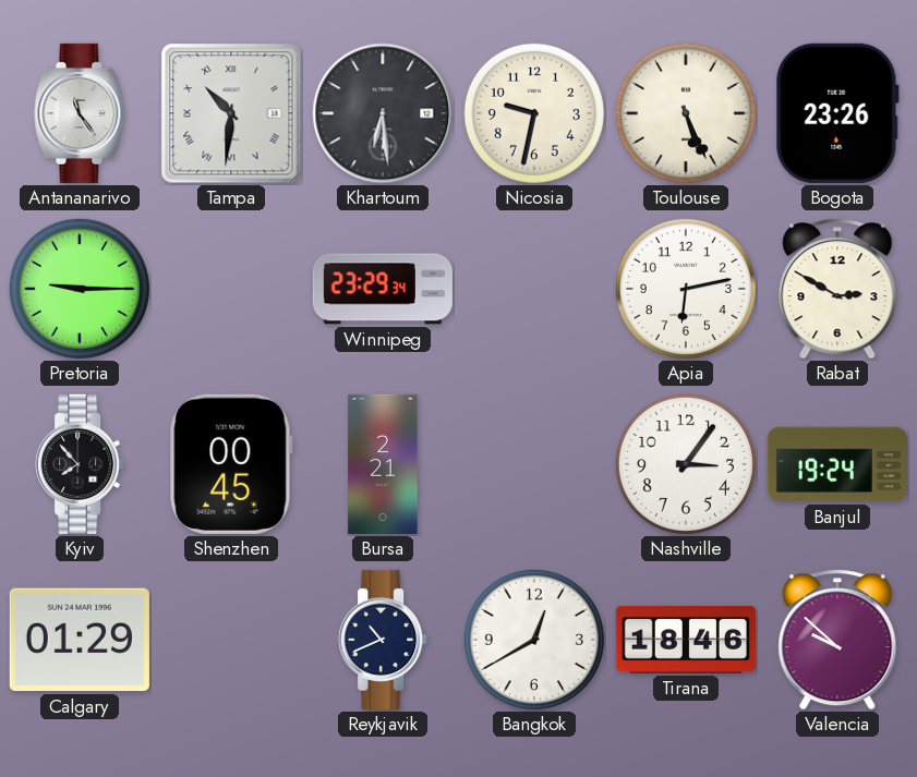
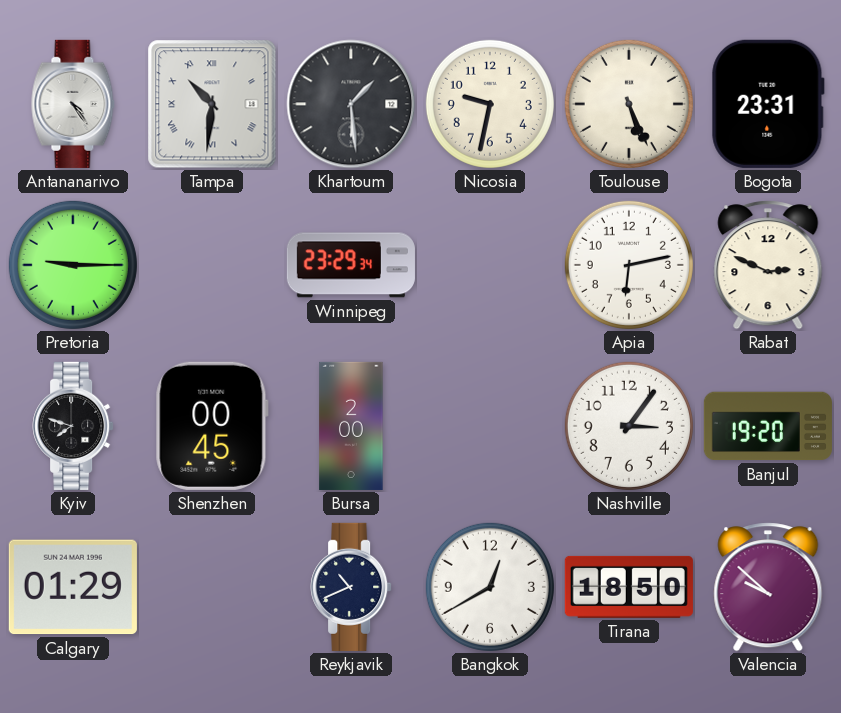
Antananarivo: 11:24 -> 4:24
Khartoum: 6:29 -> 1:29
Bogota: 23:26 -> 23:31
Rabat: 2:50 -> 2:49
Kyiv: 7:53 -> 7:48
Bursa: 2:21 -> 2:00
Banjul: 19:24 -> 19:20
Tirana: 18:46 -> 18:50
